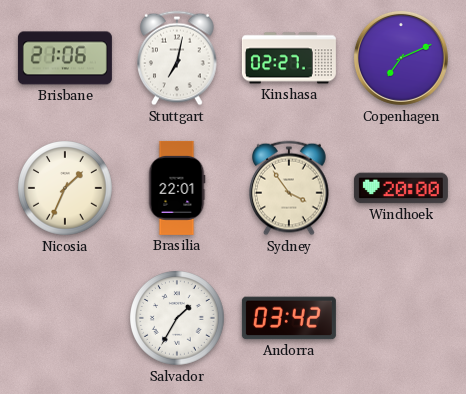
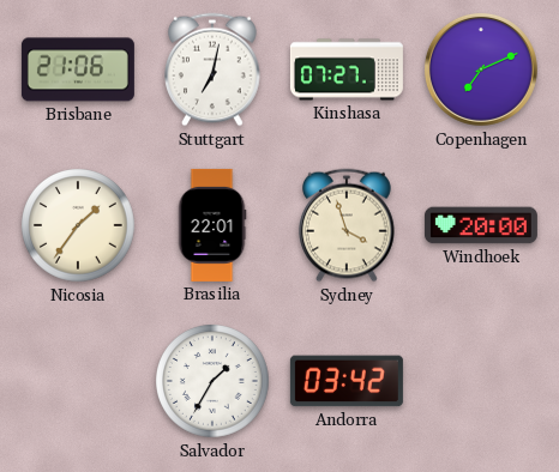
Kinshasa: 02:27 -> 07:27
Nicosia: 1:34 -> 1:36
Sydney: 3:54 -> 3:57
